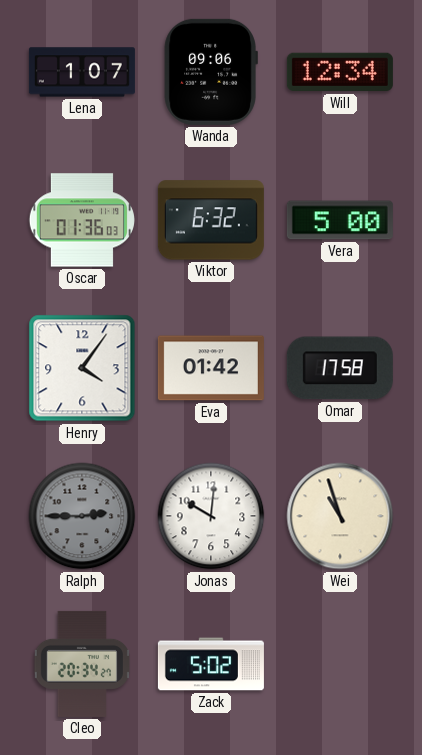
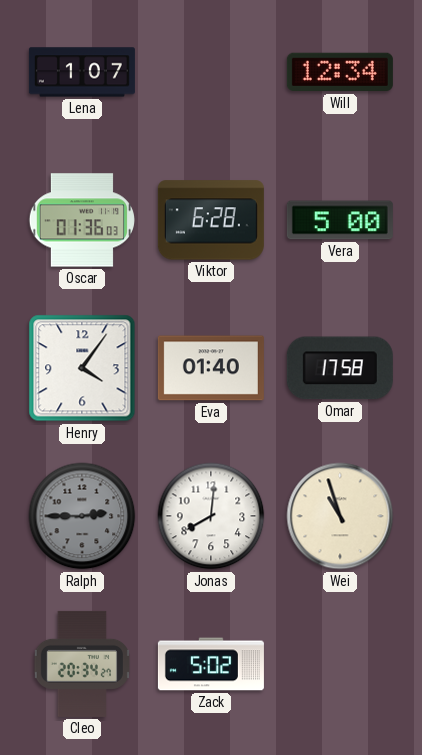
Wanda: 09:06 -> none
Viktor: 6:32 -> 6:28
Eva: 01:42 -> 01:40
Jonas: 10:01 -> 8:01
